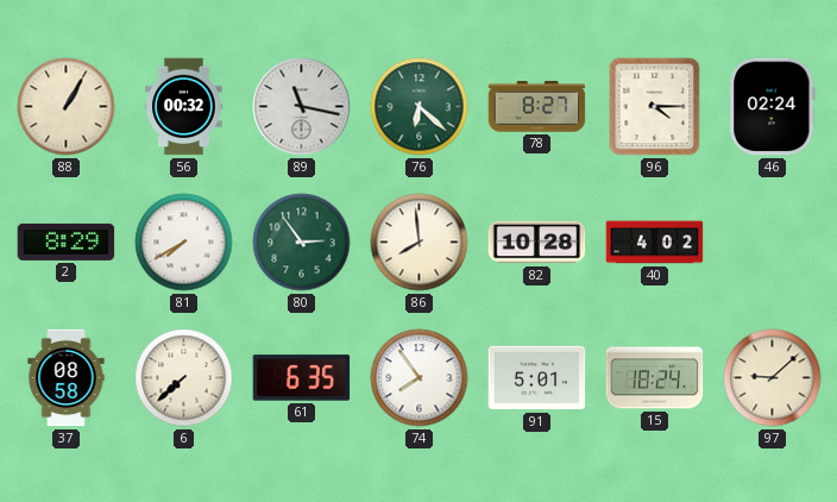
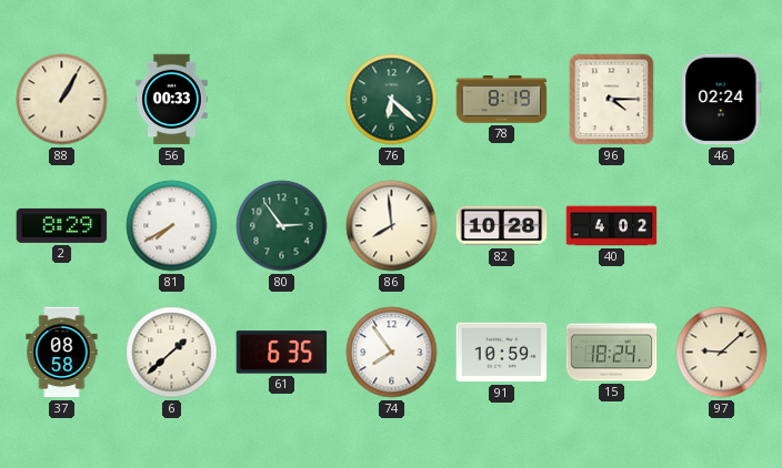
56: 00:32 -> 00:33
89: 11:17 -> none
78: 8:27 -> 8:19
6: 7:38 -> 1:38
91: 5:01 -> 10:59
